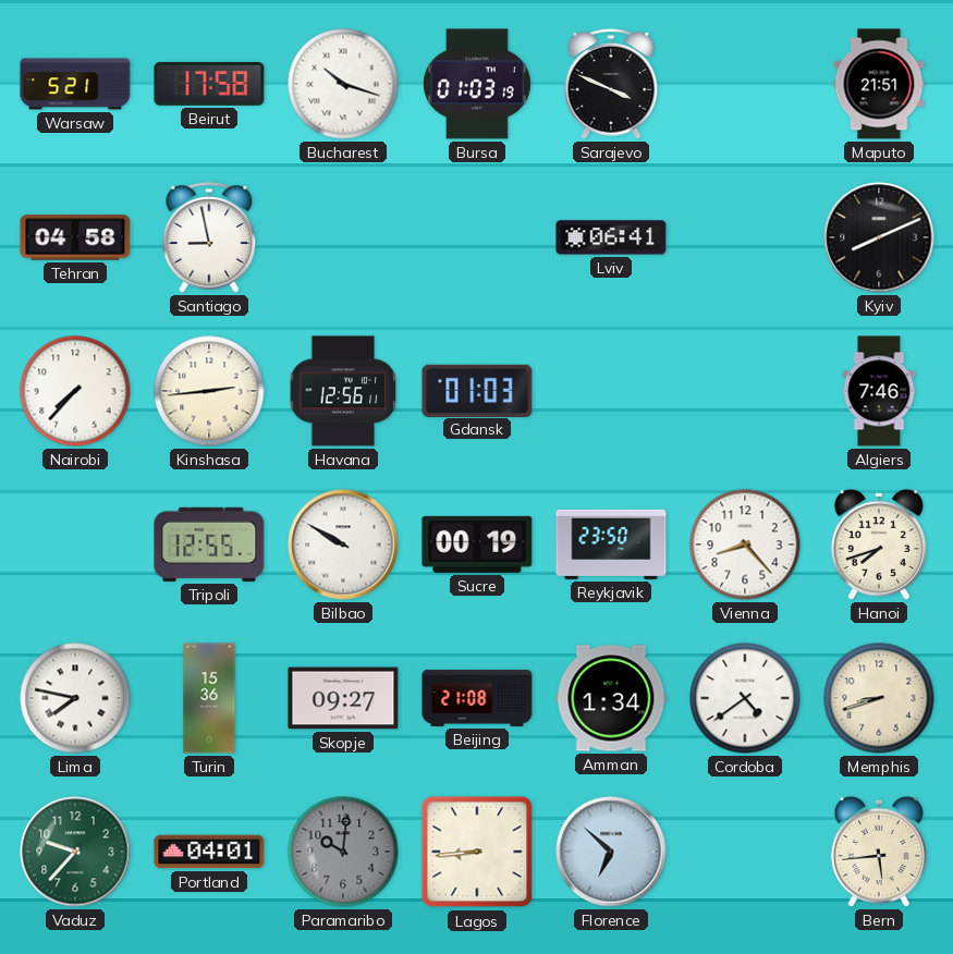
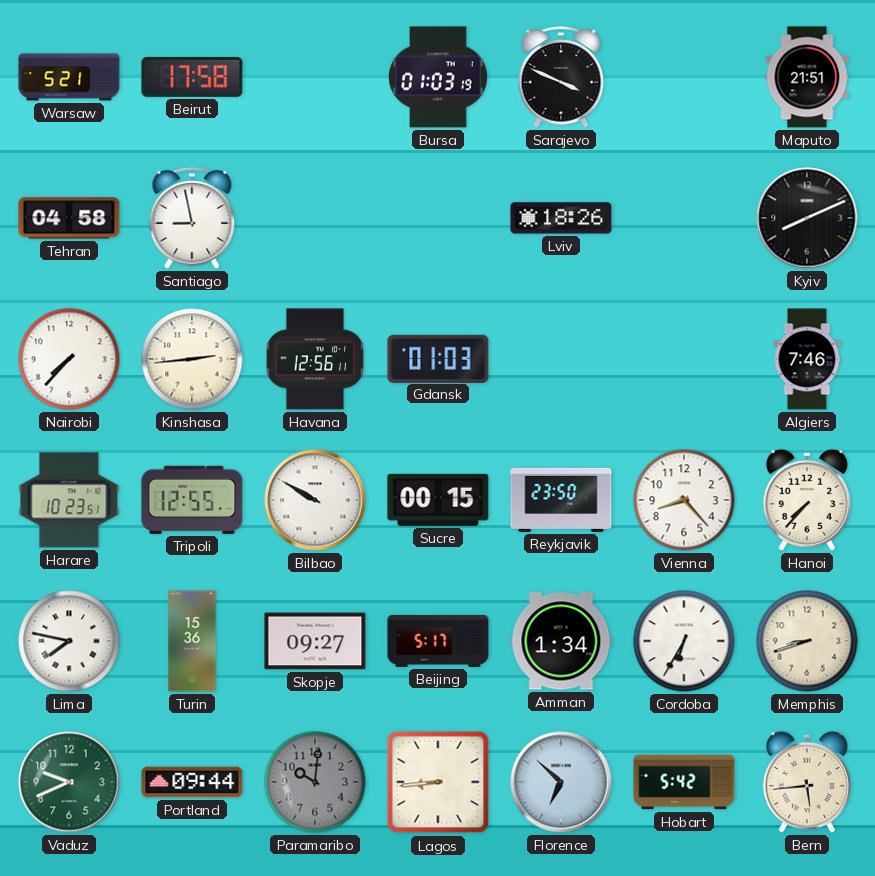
Bucharest: 10:18 -> none
Lviv: 06:41 -> 18:26
Harare: none -> 10:23
Sucre: 00:19 -> 00:15
Hanoi: 7:42 -> 7:37
Beijing: 21:08 -> 5:17
Cordoba: 4:39 -> 6:35
Vaduz: 9:37 -> 9:41
Portland: 04:01 -> 09:44
Hobart: none -> 5:42
